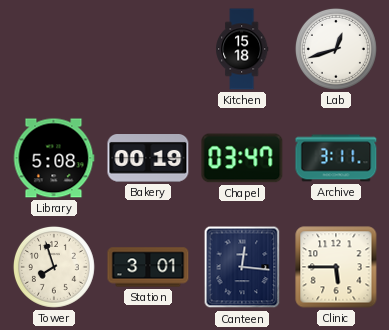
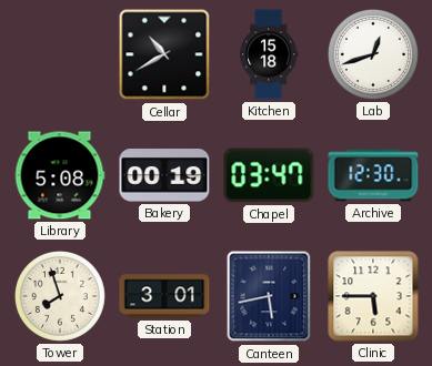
Cellar: none -> 10:40
Archive: 3:11 -> 12:30
Canteen: 12:16 -> 5:43
